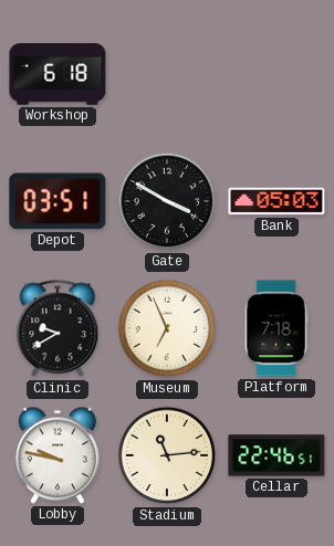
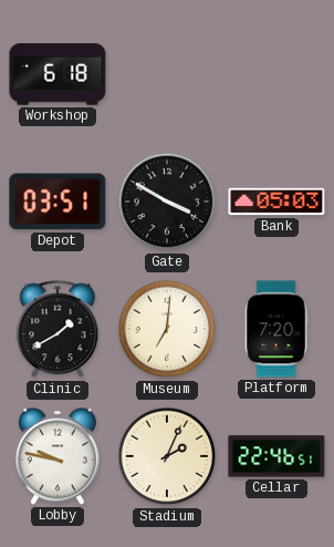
Clinic: 9:40 -> 1:40
Museum: 6:56 -> 7:01
Platform: 7:18 -> 7:20
Stadium: 11:14 -> 2:04
